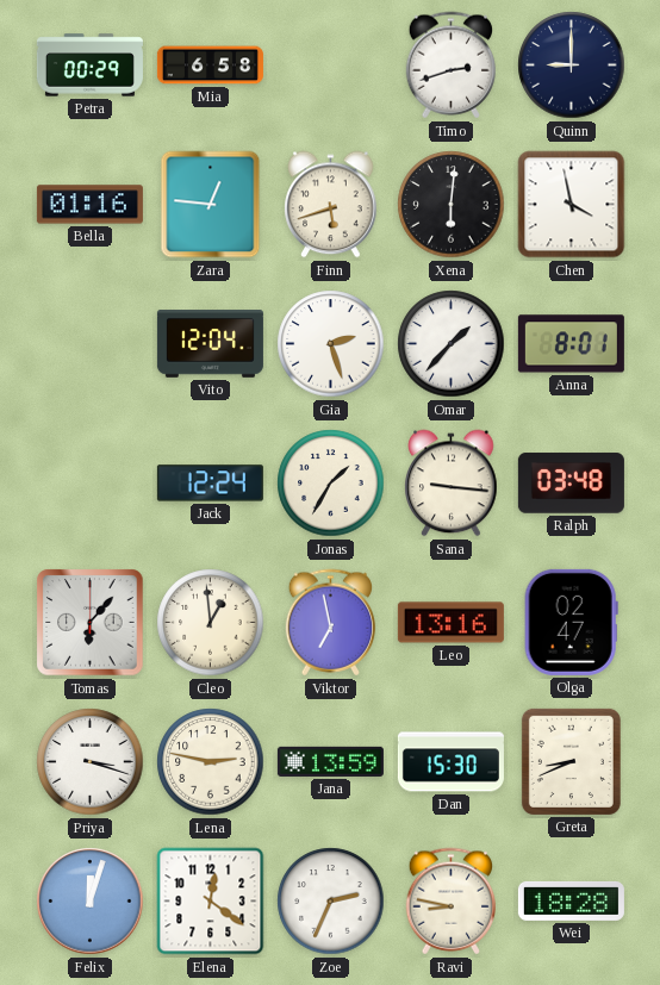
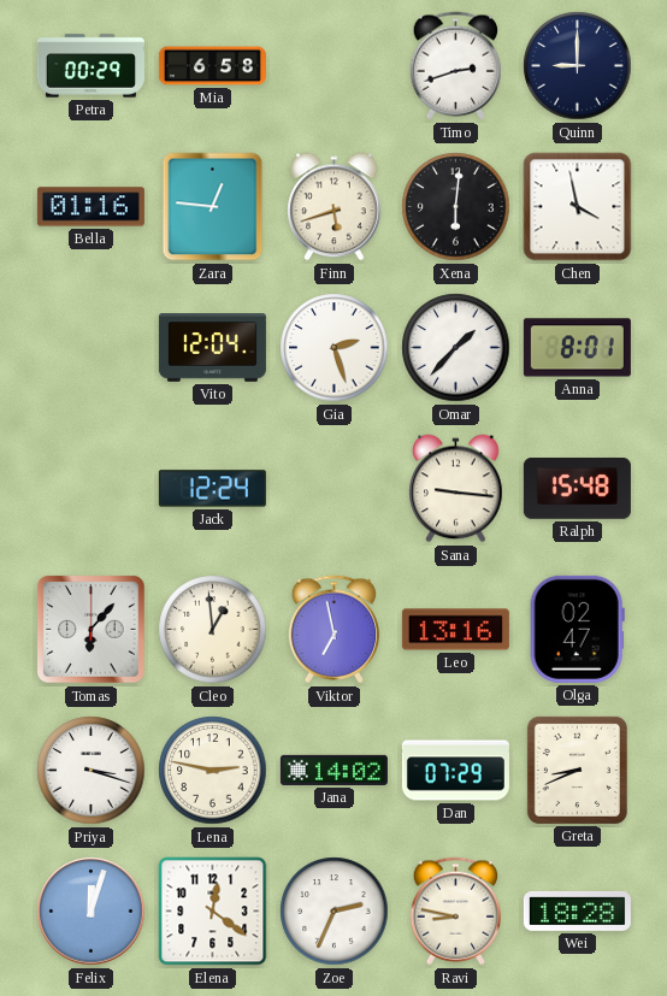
Jonas: 1:35 -> none
Ralph: 03:48 -> 15:48
Jana: 13:59 -> 14:02
Dan: 15:30 -> 07:29
